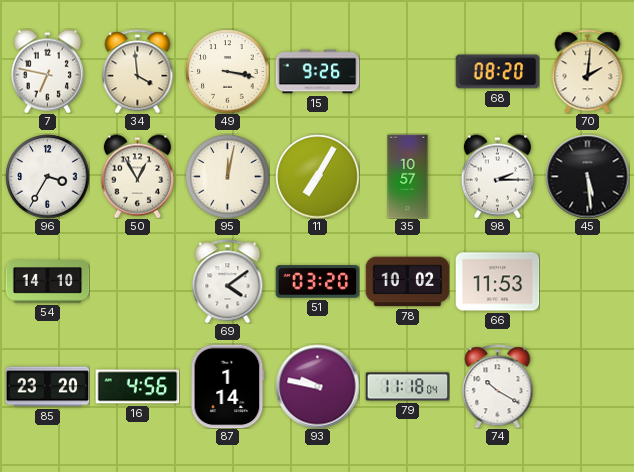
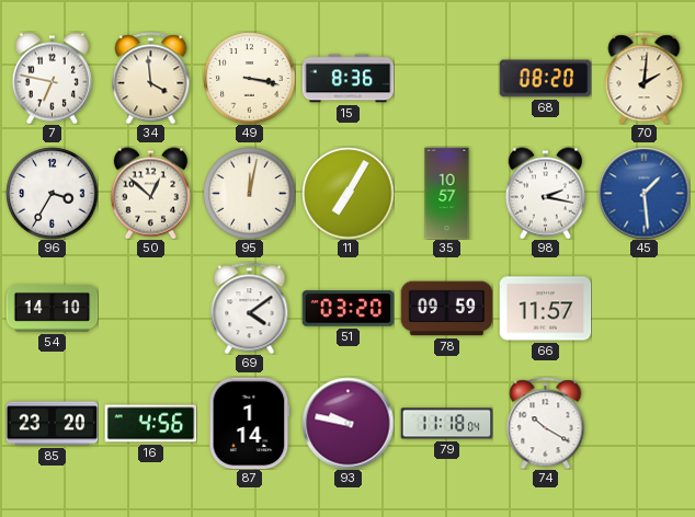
15: 9:26 -> 8:36
50: 12:55 -> 12:52
98: 2:15 -> 2:17
45: 5:29 -> 1:29
45 dial: black -> blue
78: 10:02 -> 09:59
66: 11:53 -> 11:57
